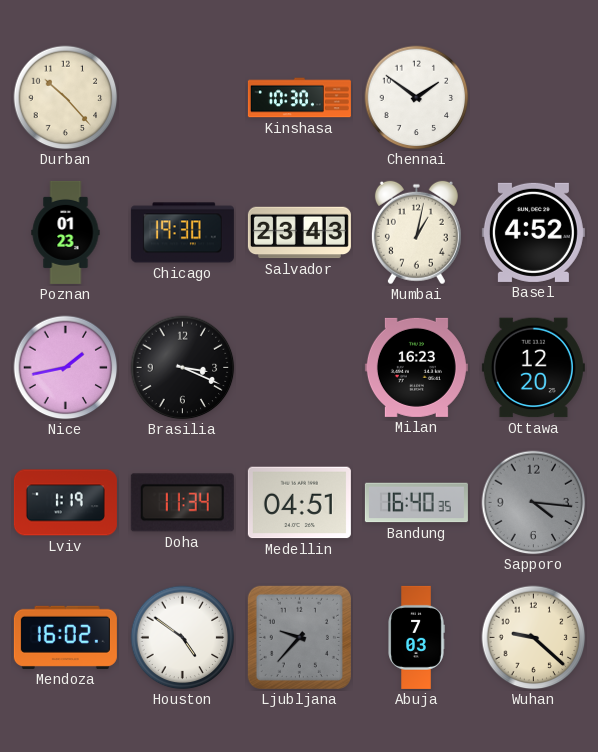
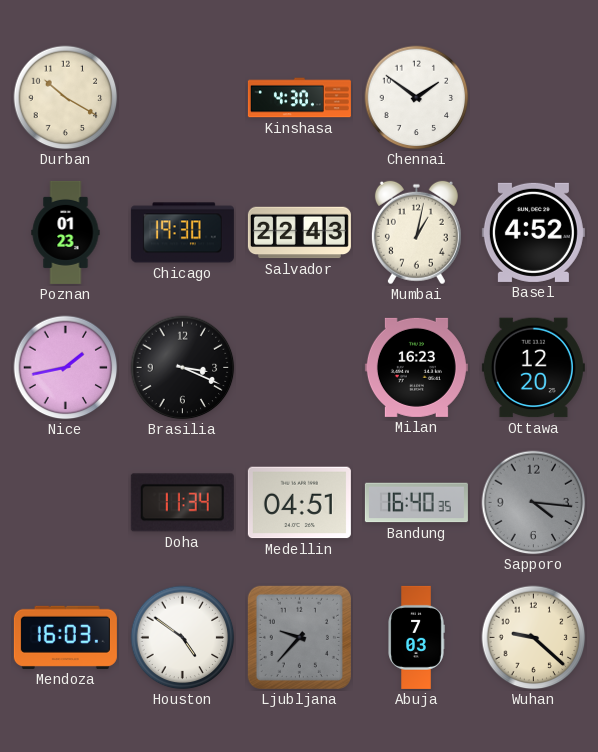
Durban: 10:23 -> 10:20
Kinshasa: 10:30 -> 4:30
Salvador: 23:43 -> 22:43
Lviv: 1:19 -> none
Mendoza: 16:02 -> 16:03
